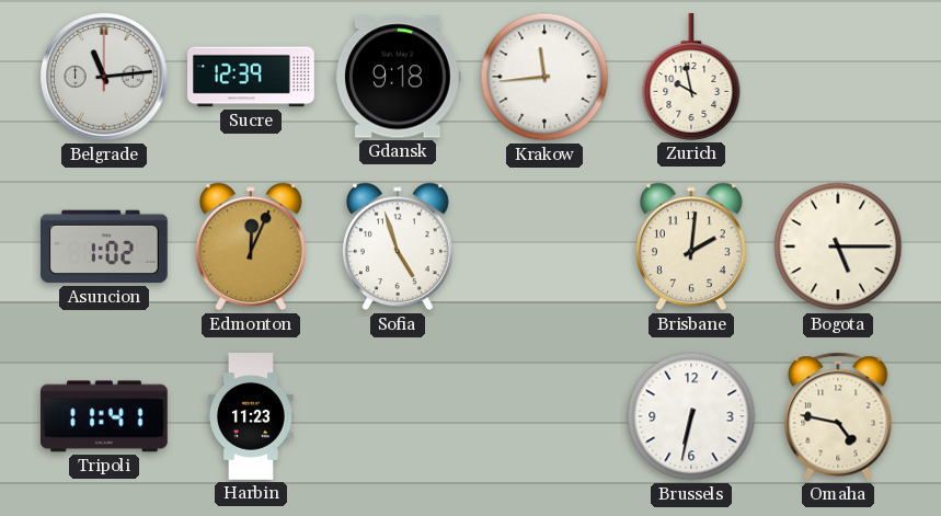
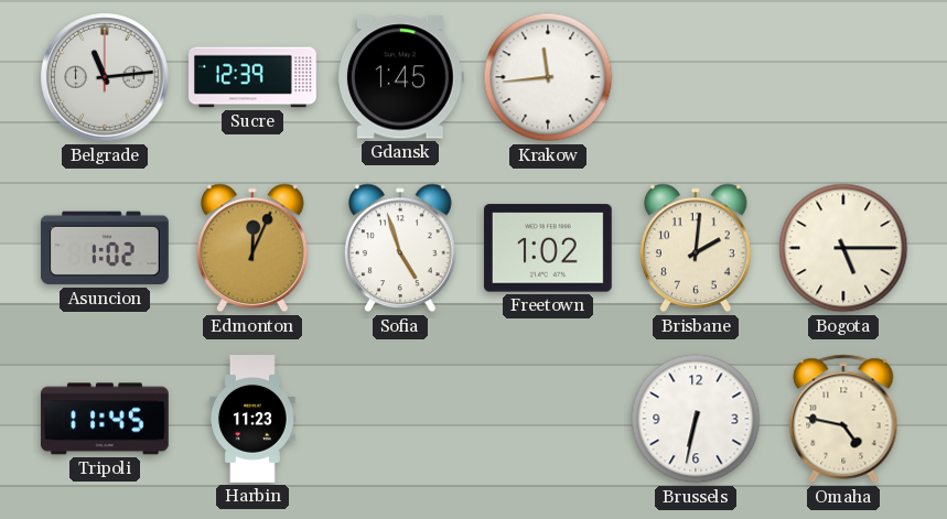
Gdansk: 9:18 -> 1:45
Zurich: 9:58 -> none
Freetown: none -> 1:02
Tripoli: 11:41 -> 11:45
